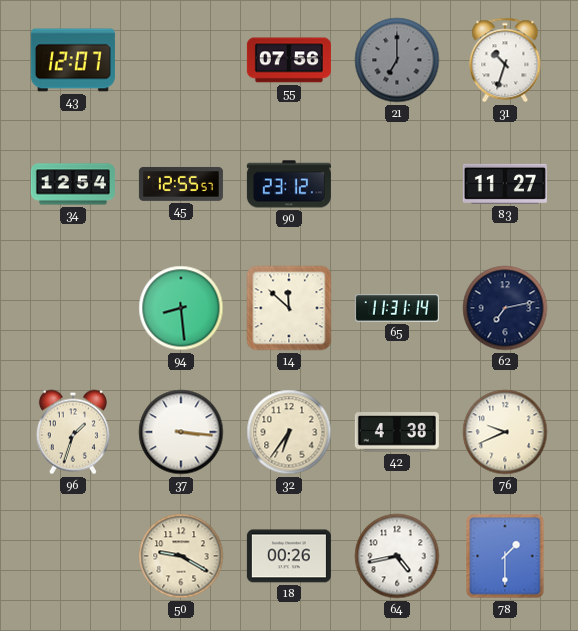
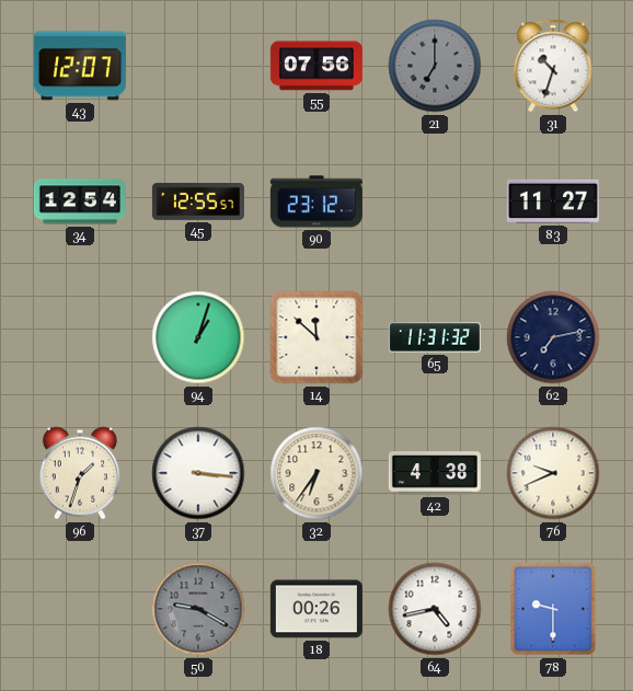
94: 8:29 -> 1:03
65: 11:31:14 -> 11:31:32
50 dial: cream -> grey
78: 1:30 -> 9:30
